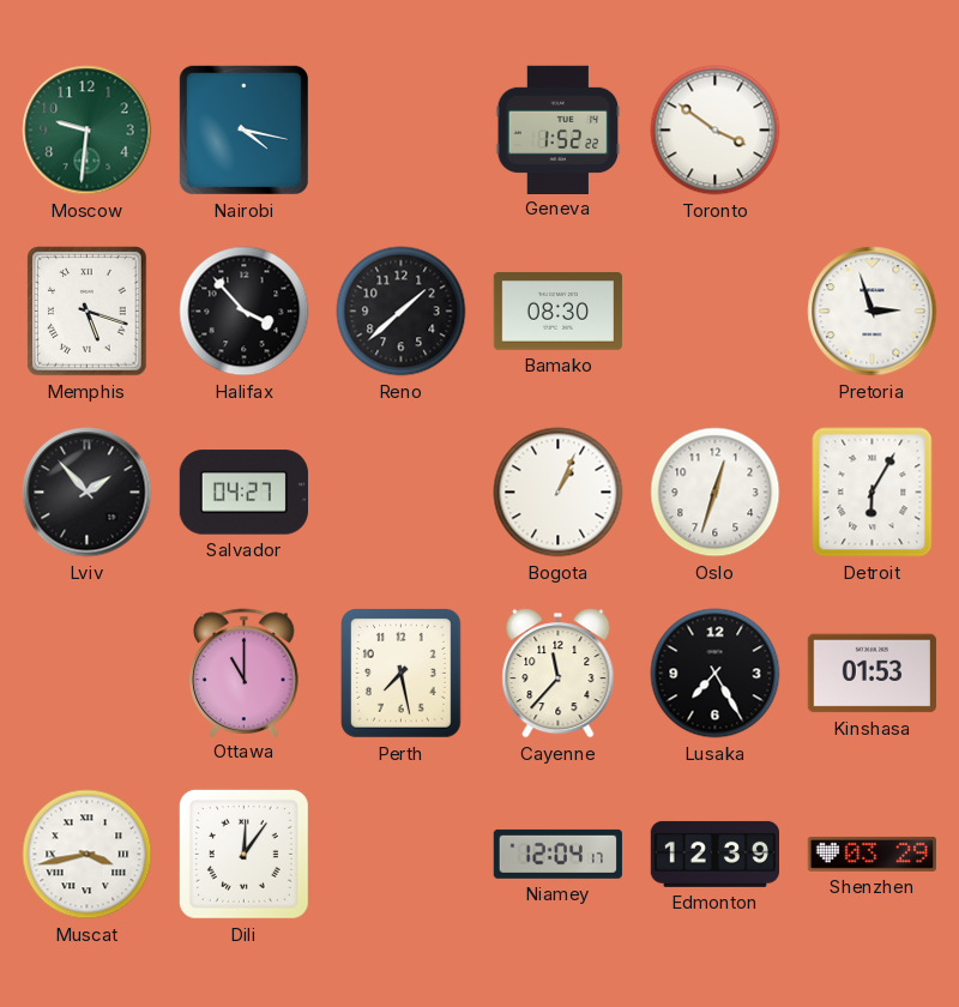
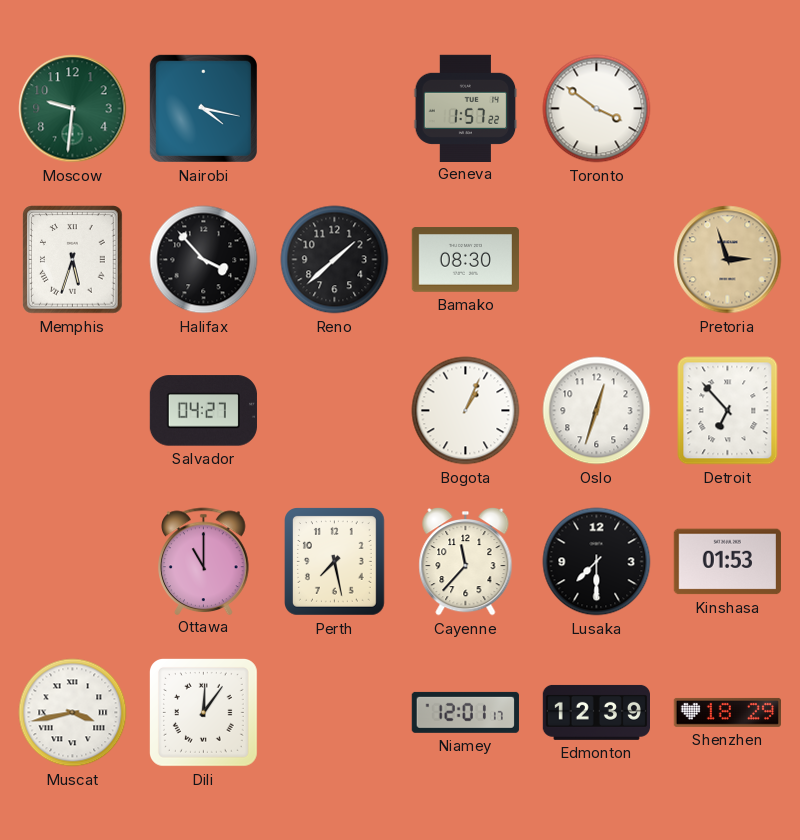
Geneva: 1:52 -> 1:57
Memphis: 5:18 -> 5:33
Pretoria dial: white -> champagne
Lviv: 1:53 -> none
Detroit: 6:05 -> 6:53
Lusaka: 7:25 -> 7:30
Niamey: 12:04 -> 12:01
Shenzhen: 03:29 -> 18:29
